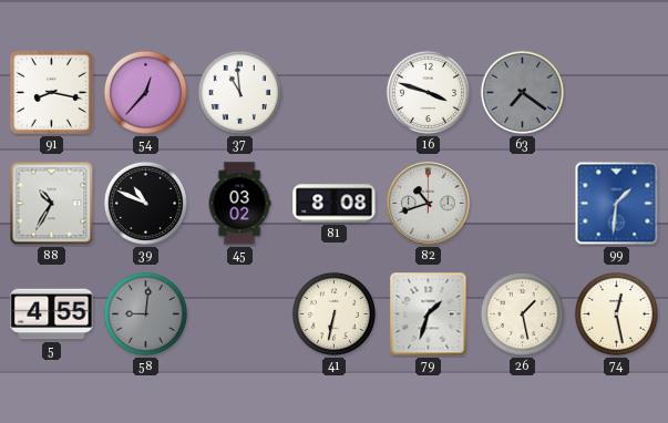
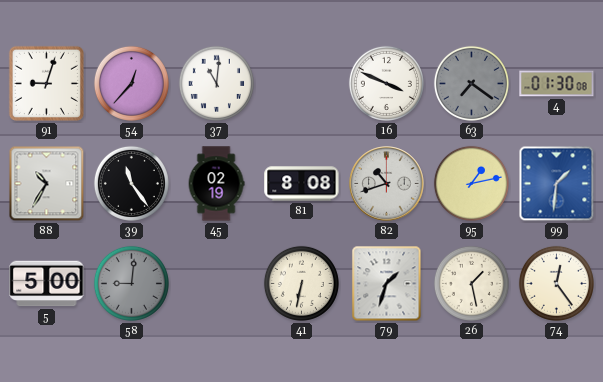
91: 8:17 -> 9:03
37: 10:59 -> 11:01
16: 3:48 -> 3:49
4: none -> 01:30
39: 10:49 -> 11:24
45: 03:02 -> 02:19
95: none -> 1:13
5: 4:55 -> 5:00
74: 12:28 -> 12:24
